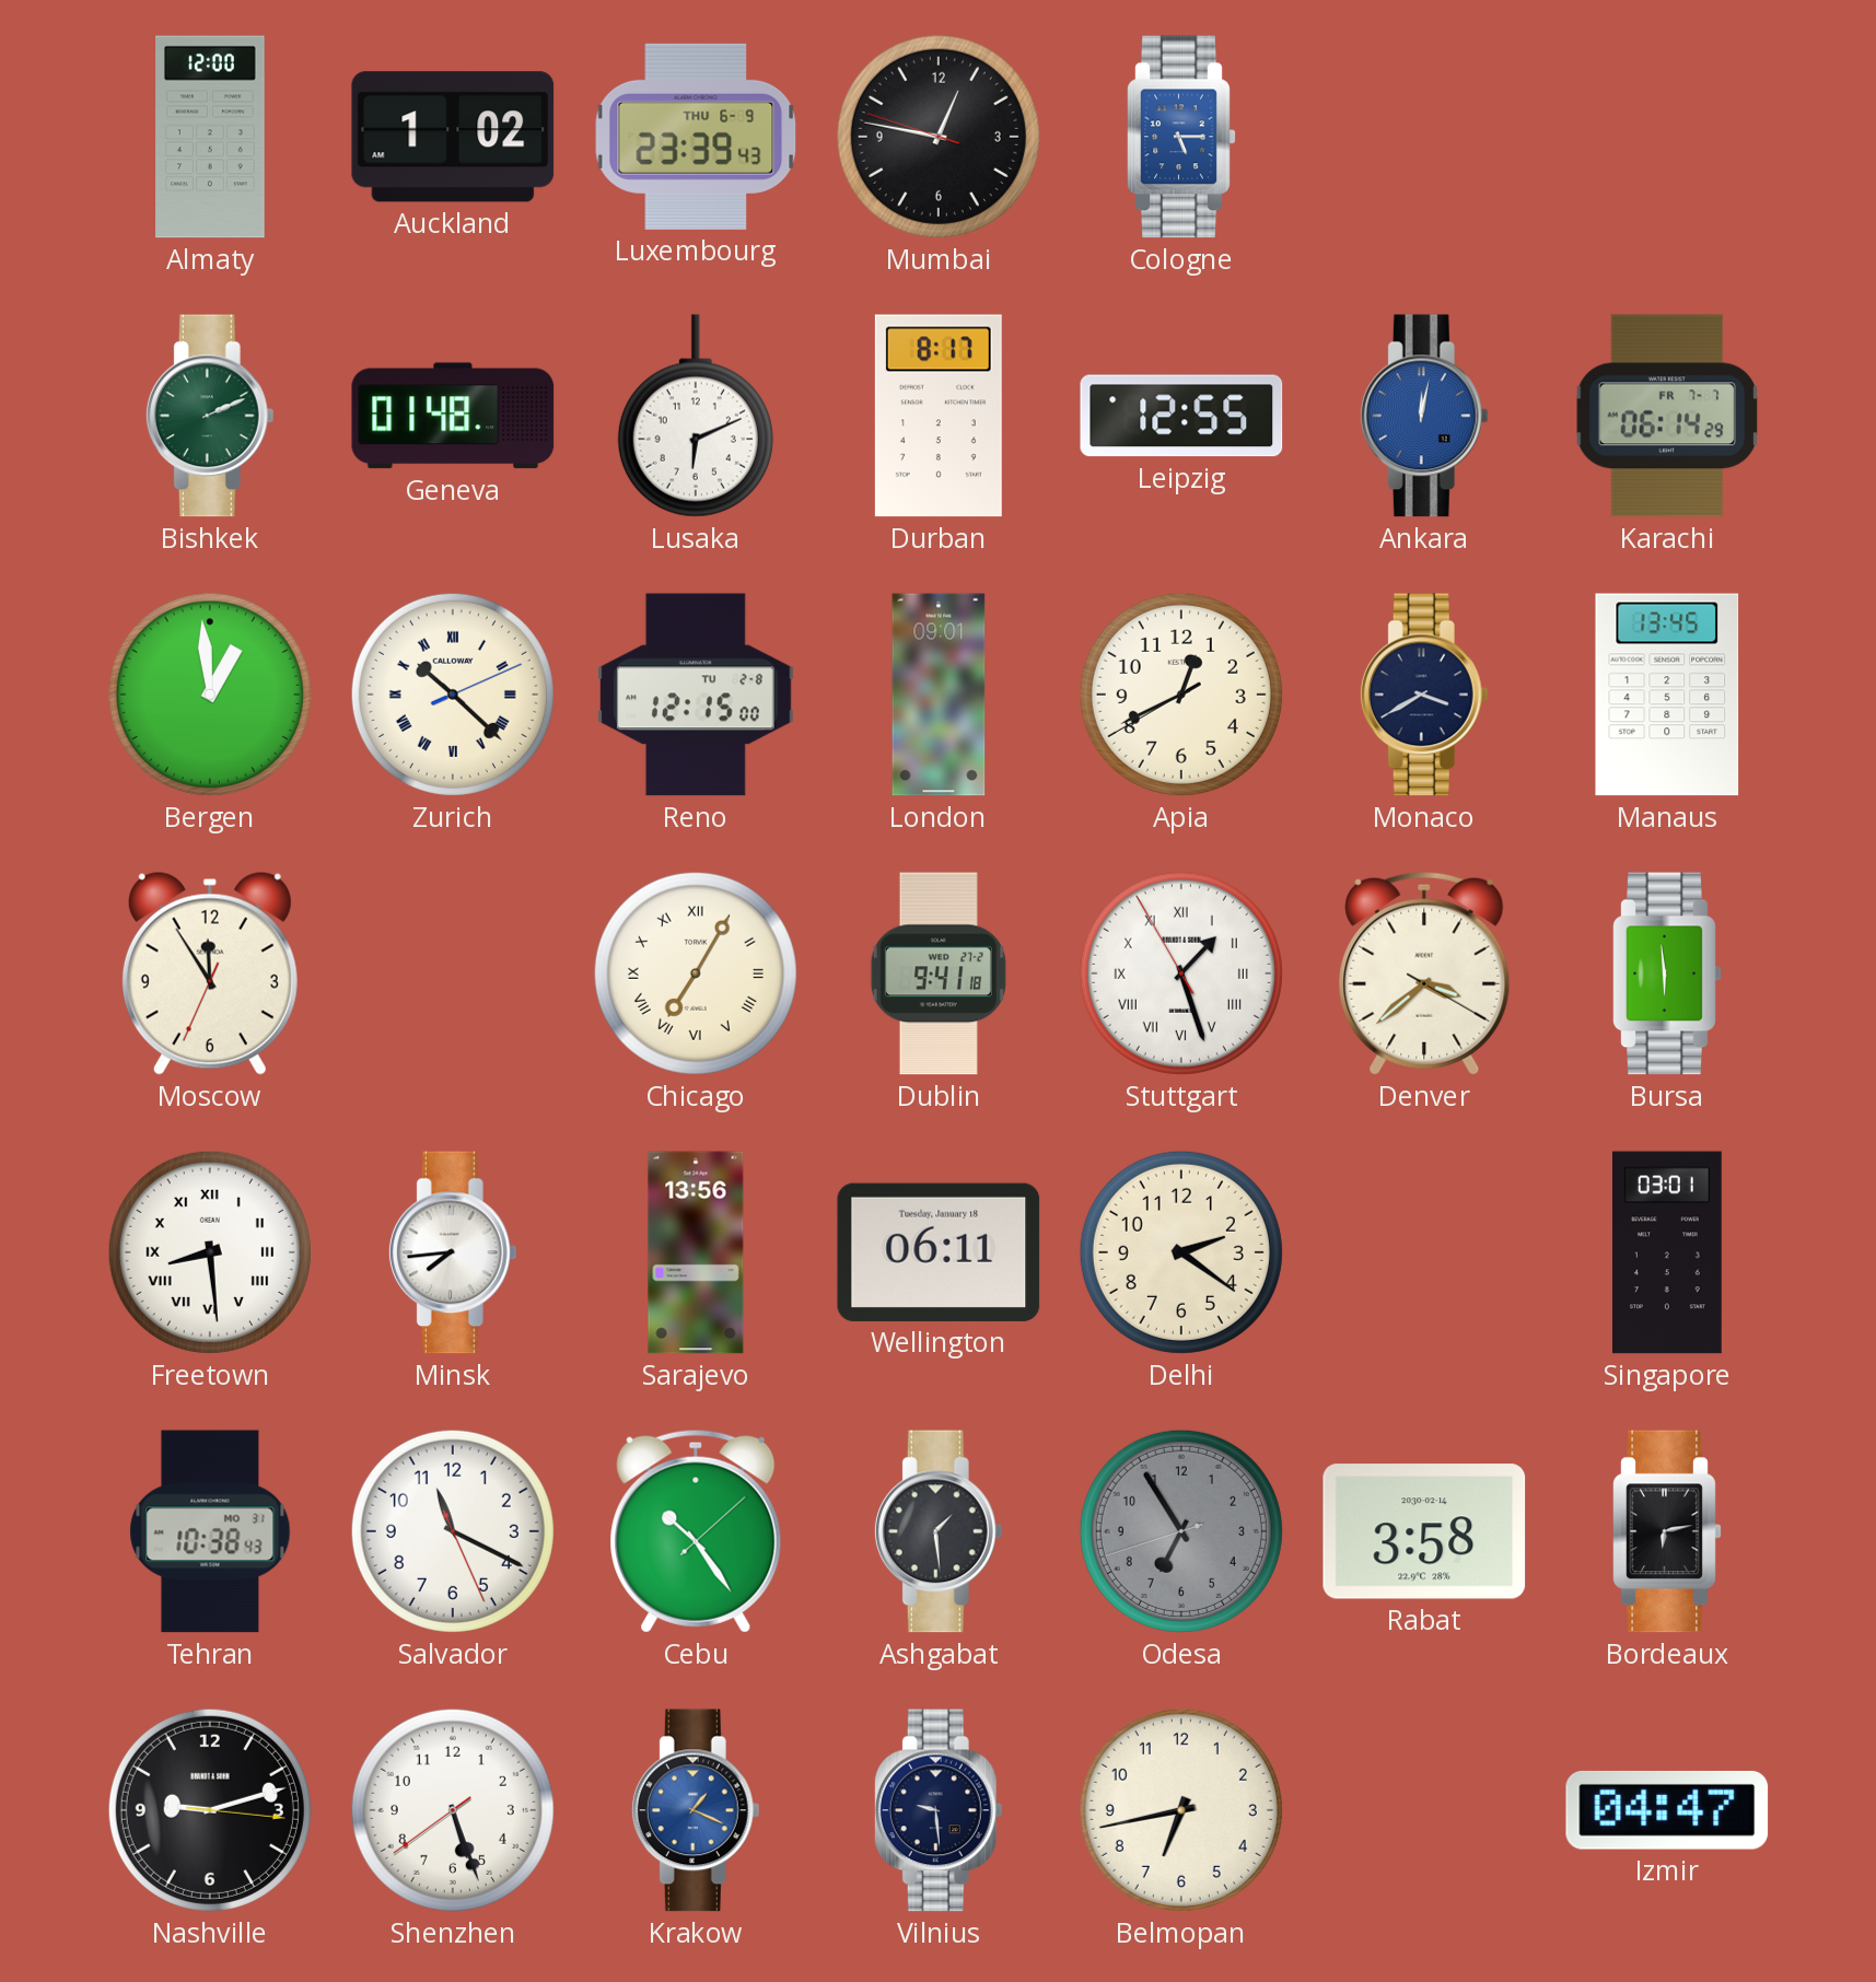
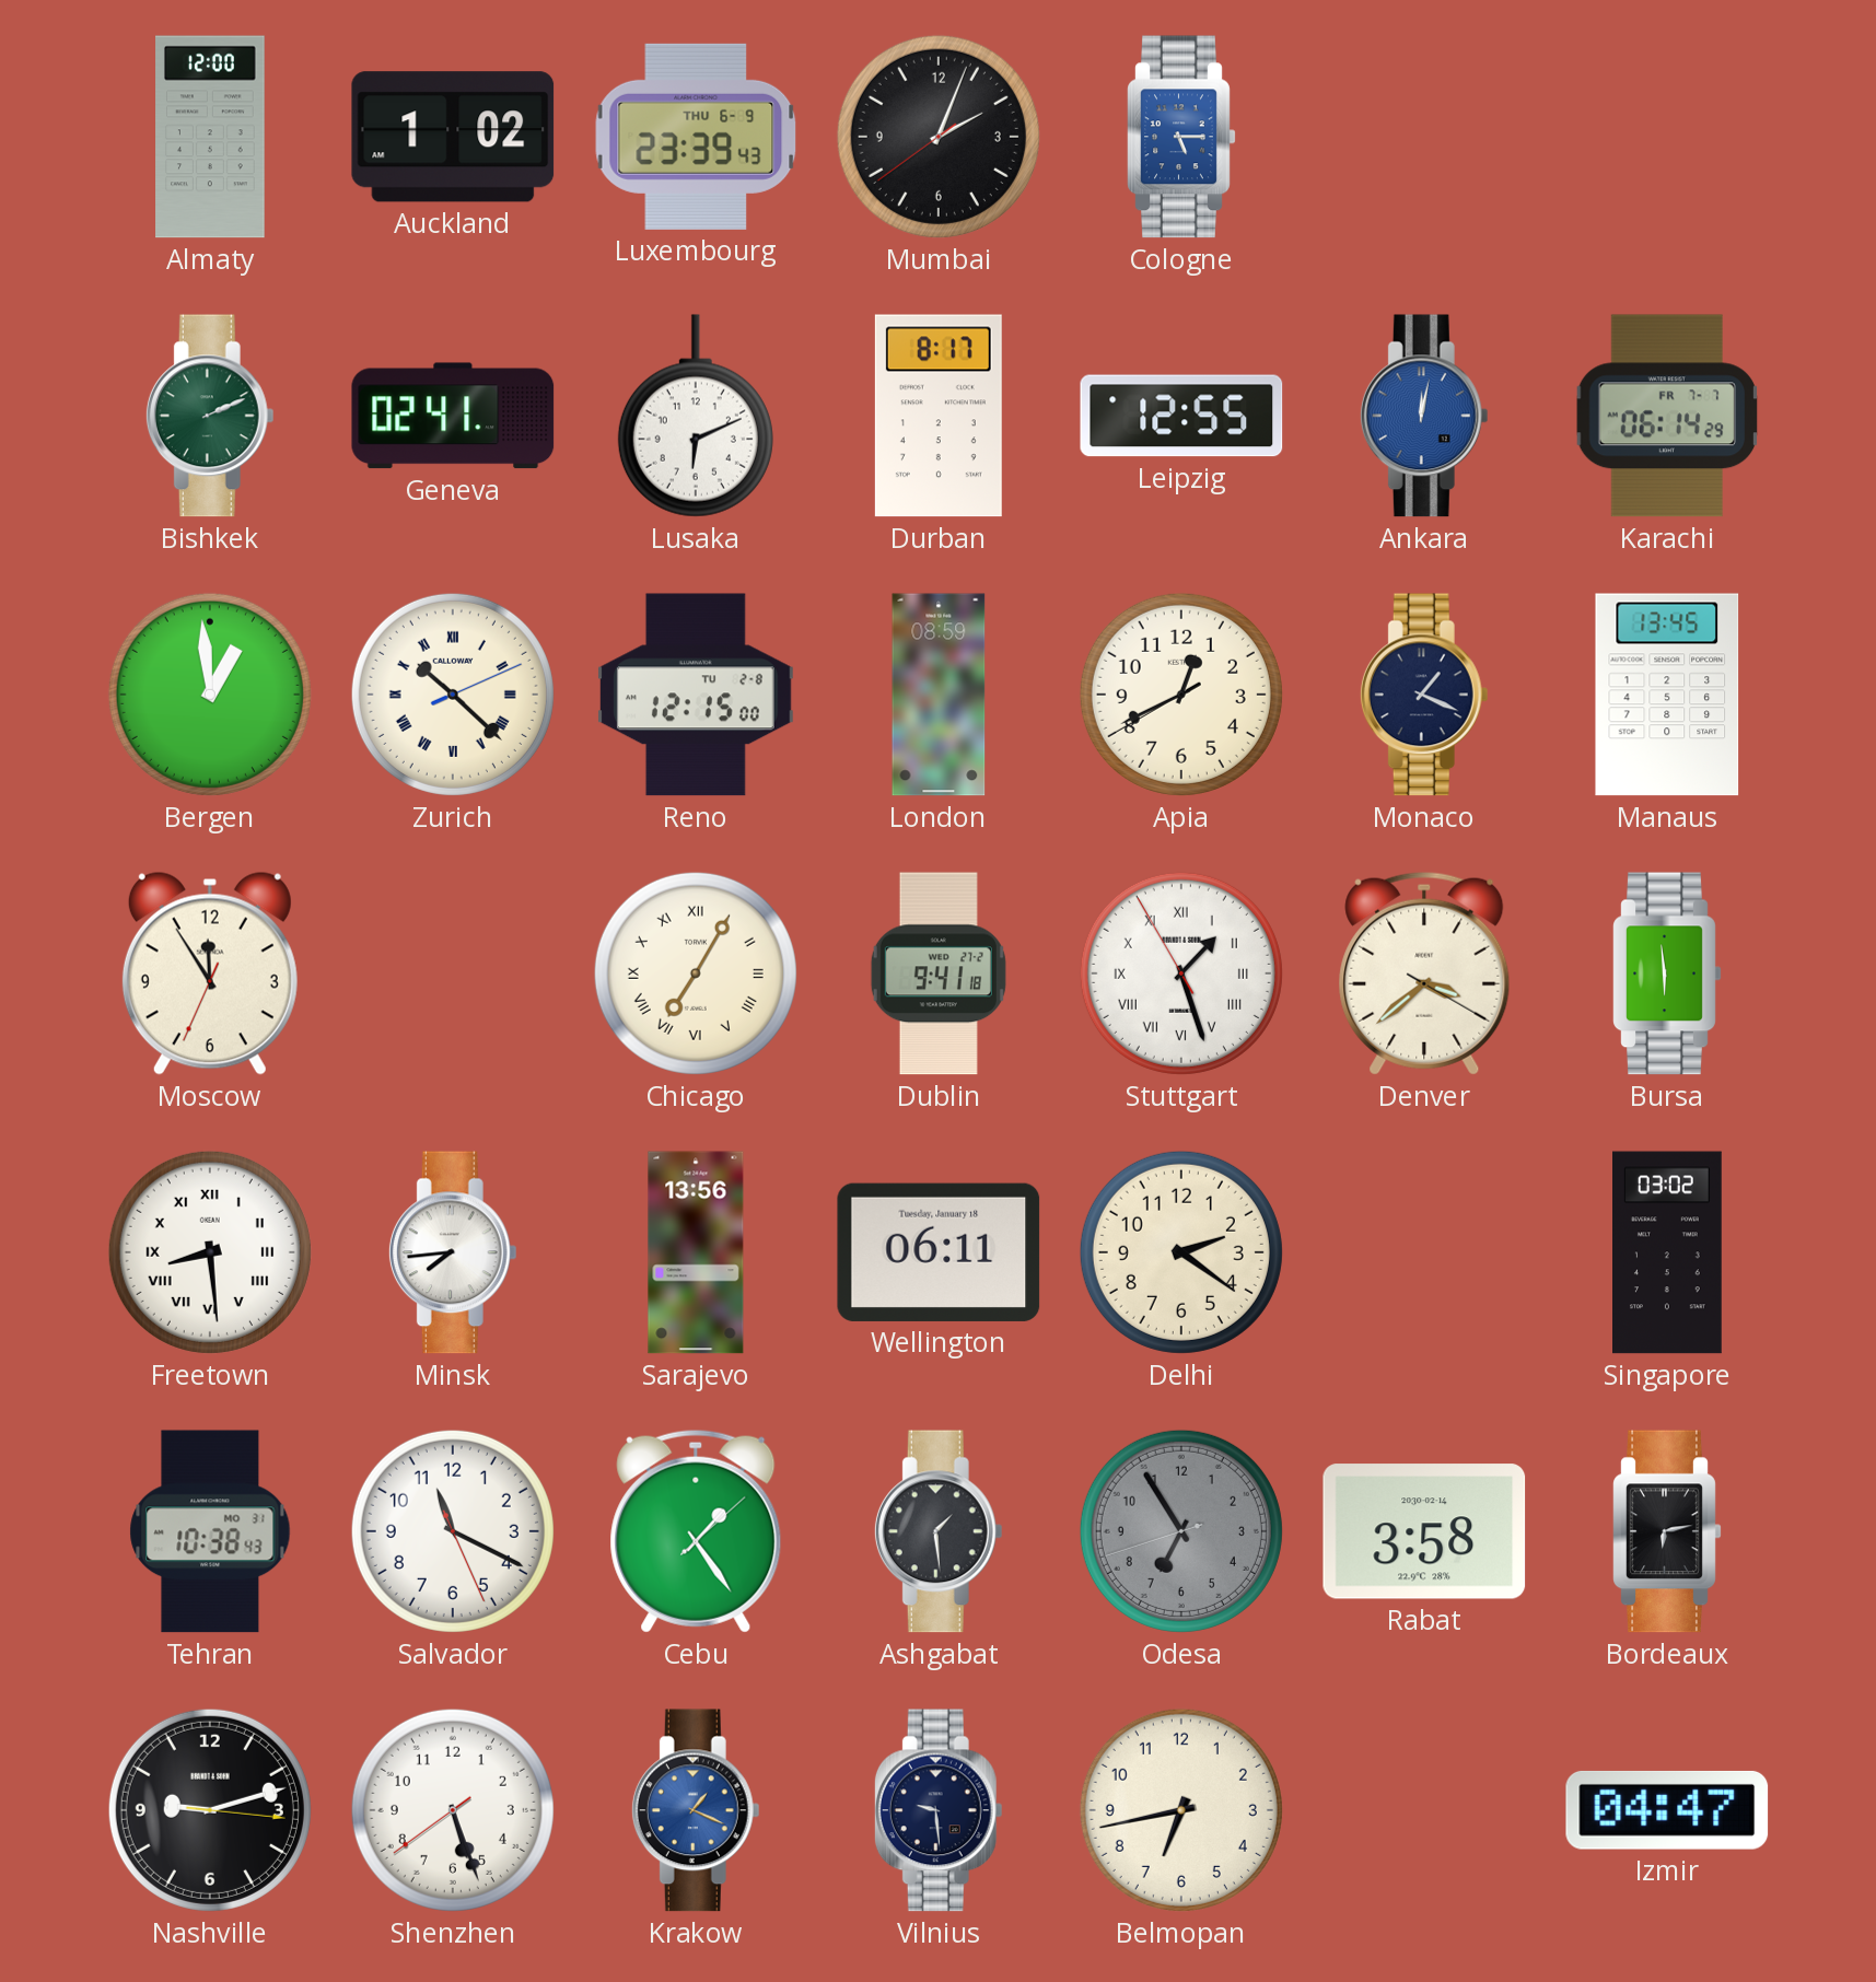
Mumbai: 12:46 -> 2:03
Geneva: 01:48 -> 02:41
London: 09:01 -> 08:59
Monaco: 3:40 -> 1:19
Singapore: 03:01 -> 03:02
Cebu: 10:24 -> 1:24
